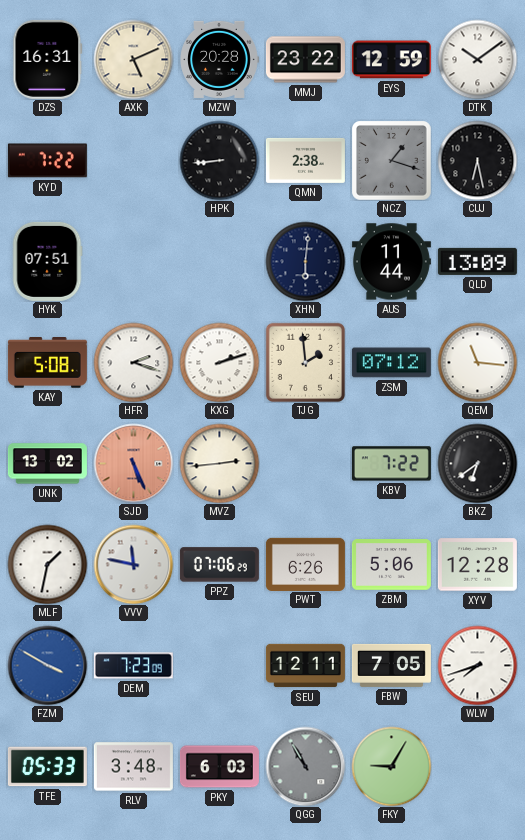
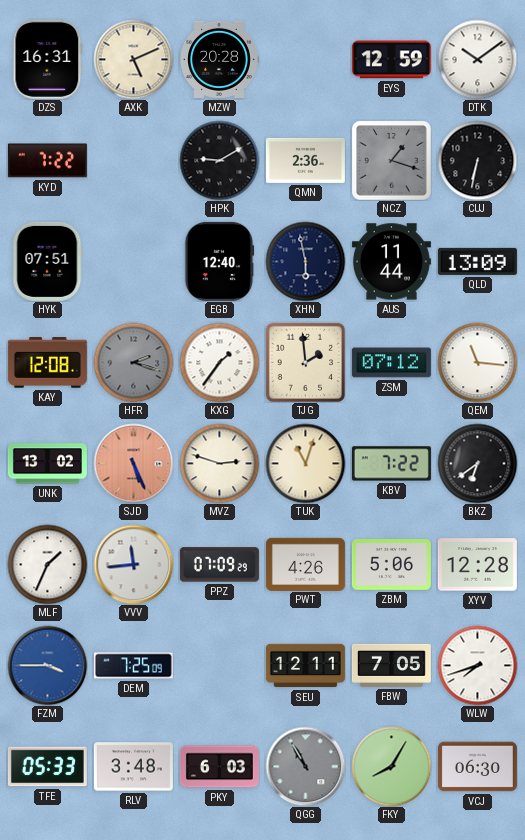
MMJ: 23:22 -> none
HPK: 8:44 -> 9:10
QMN: 2:38 -> 2:36
CUJ: 6:28 -> 6:32
EGB: none -> 12:40
XHN: 6:01 -> 5:58
KAY: 5:08 -> 12:08
HFR dial: white -> grey
KXG: 2:12 -> 1:36
MVZ: 2:44 -> 2:48
TUK: none -> 11:03
MLF: 1:32 -> 1:34
VVV: 11:47 -> 11:44
PPZ: 07:06 -> 07:09
PWT: 6:26 -> 4:26
FZM: 3:50 -> 3:45
DEM: 7:23 -> 7:25
FKY: 9:05 -> 8:05
VCJ: none -> 06:30
